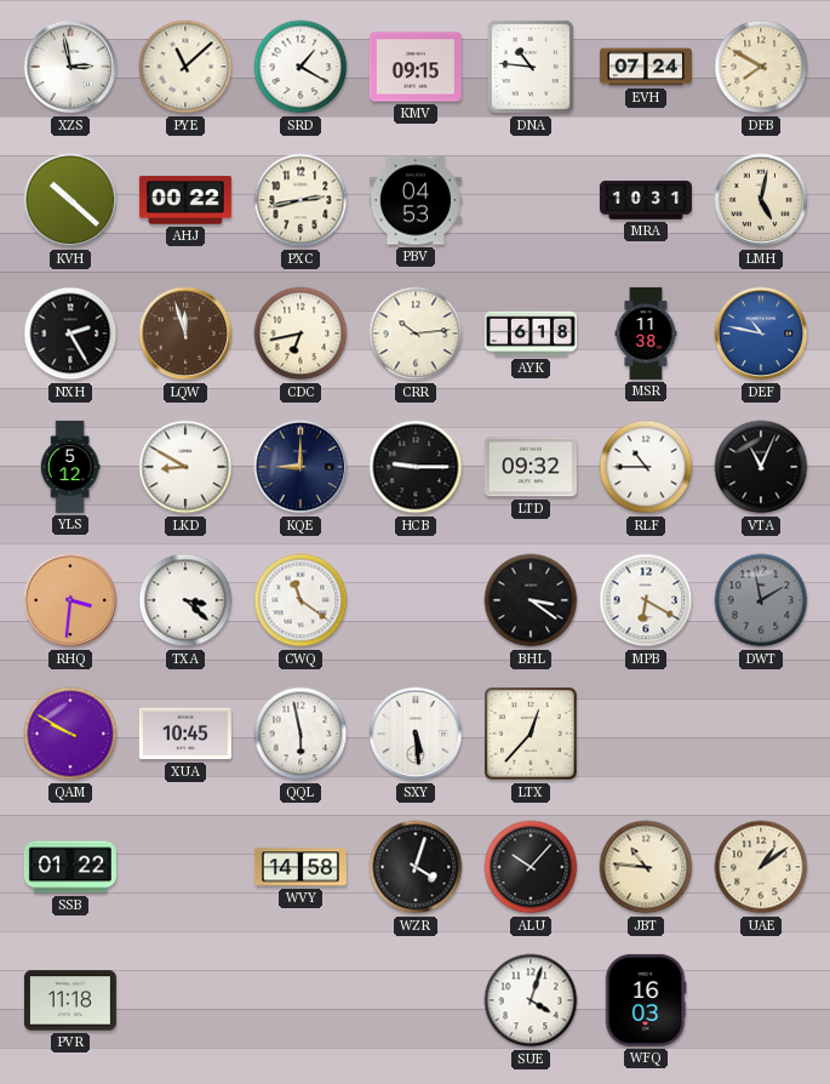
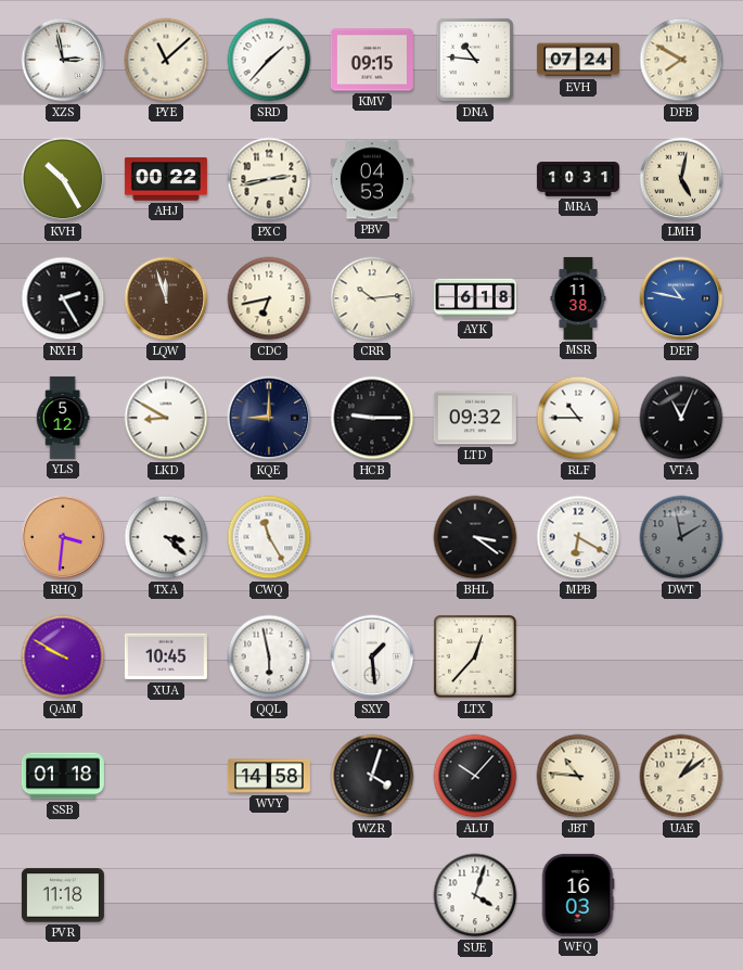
SRD: 1:20 -> 1:37
KVH: 10:22 -> 10:25
CWQ: 11:21 -> 11:25
SXY: 5:29 -> 1:29
SSB: 01:22 -> 01:18
